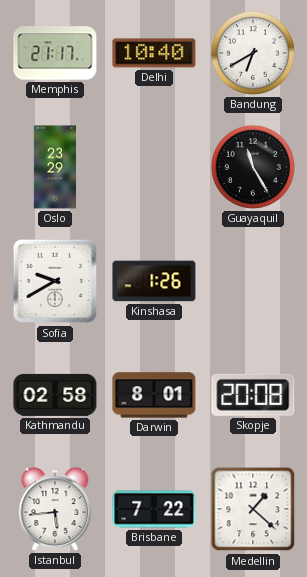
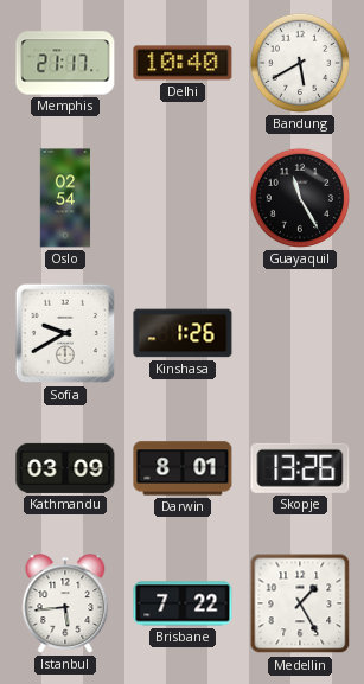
Bandung: 6:40 -> 5:40
Oslo: 23:29 -> 02:54
Kathmandu: 02:58 -> 03:09
Skopje: 20:08 -> 13:26
Medellin: 1:22 -> 1:25
